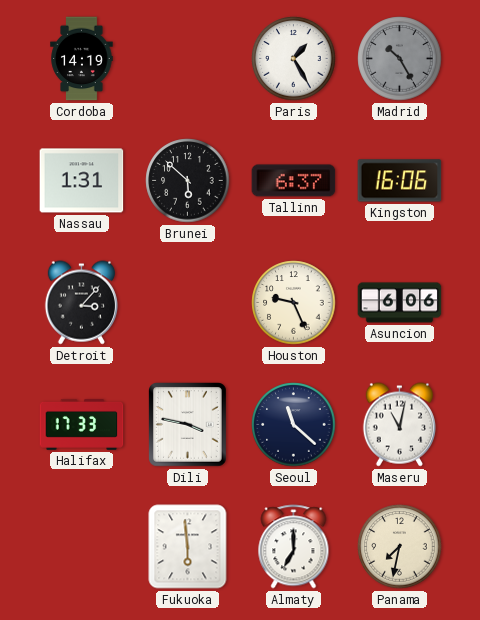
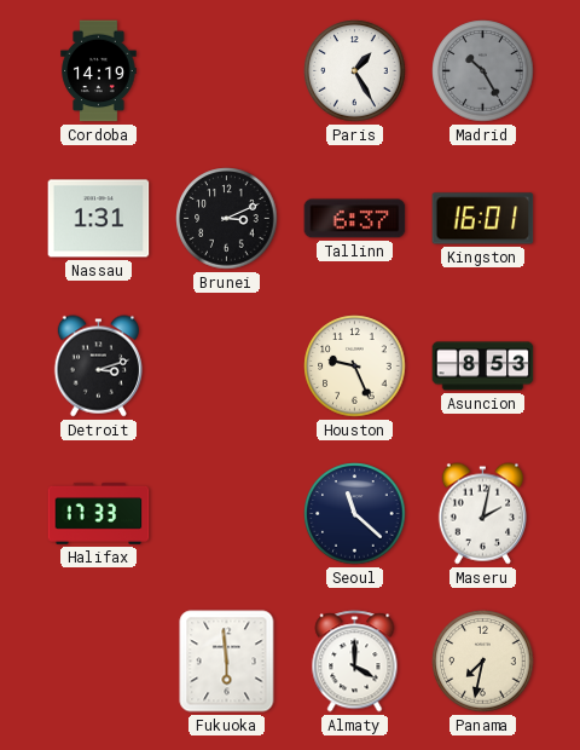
Brunei: 5:52 -> 3:11
Kingston: 16:06 -> 16:01
Detroit: 3:07 -> 3:12
Asuncion: 6:06 -> 8:53
Dili: 3:47 -> none
Maseru: 11:02 -> 2:02
Almaty: 7:00 -> 4:00
